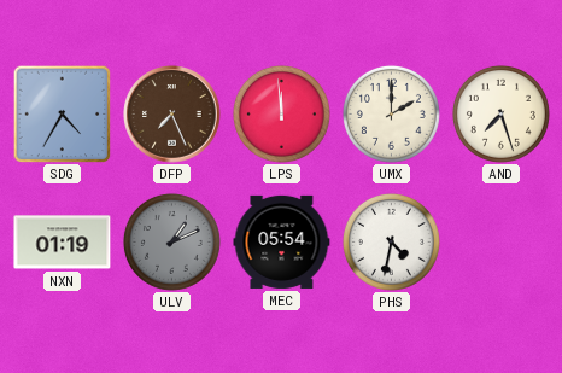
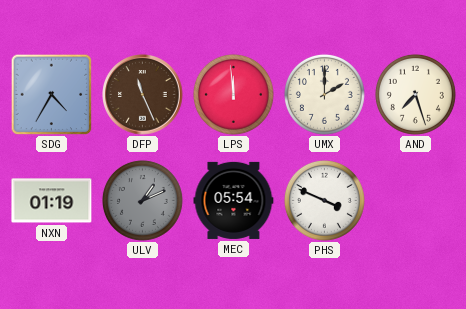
DFP: 7:26 -> 11:26
PHS: 4:32 -> 3:49
